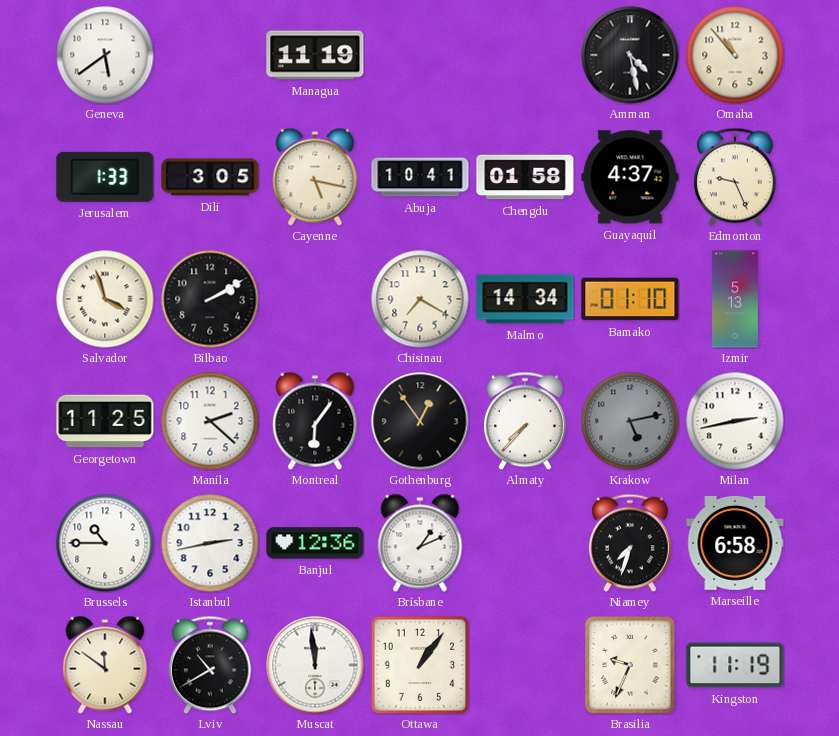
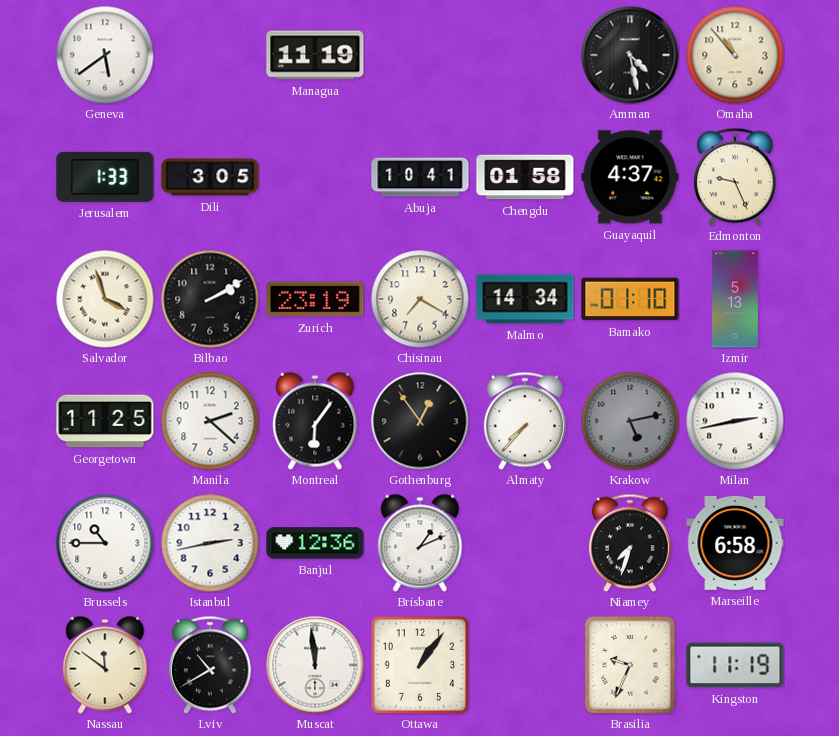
Cayenne: 5:17 -> none
Zurich: none -> 23:19
